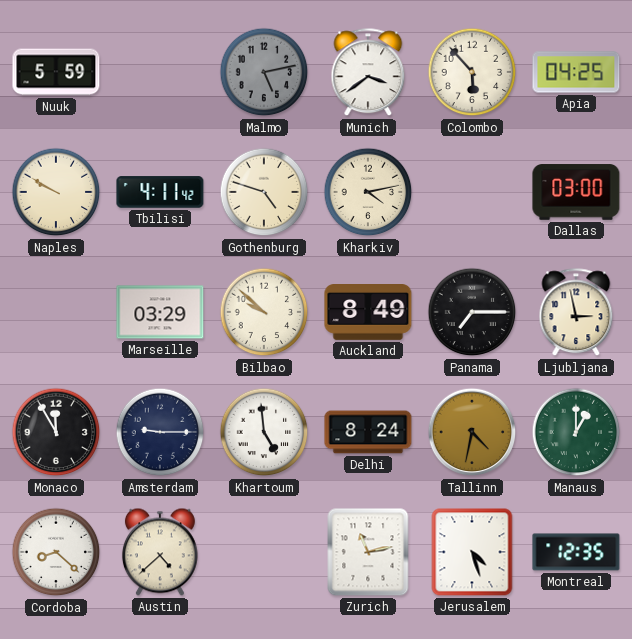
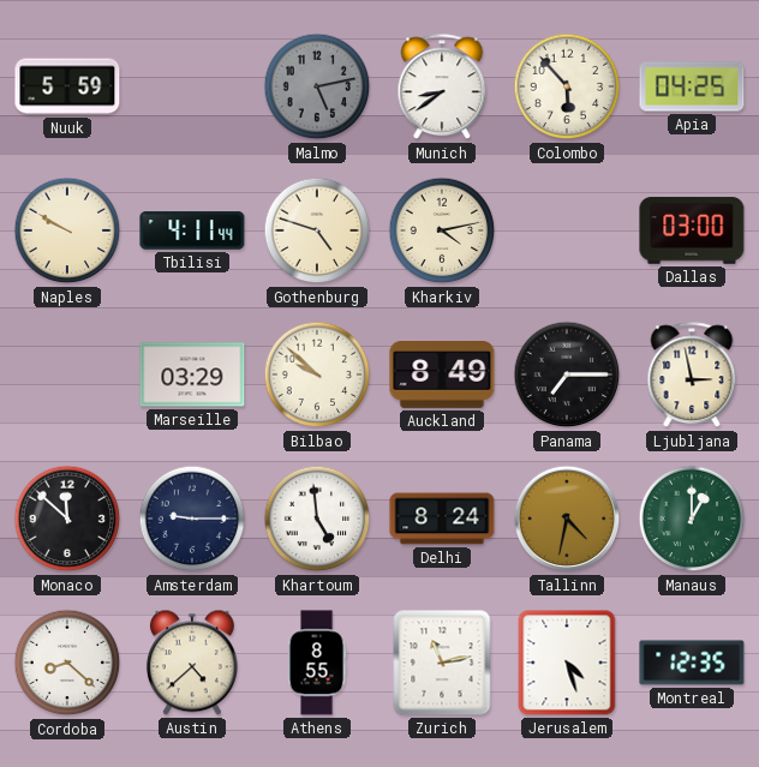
Munich: 3:39 -> 8:39
Tbilisi: 4:11:42 -> 4:11:44
Monaco: 11:55 -> 11:52
Athens: none -> 8:55
